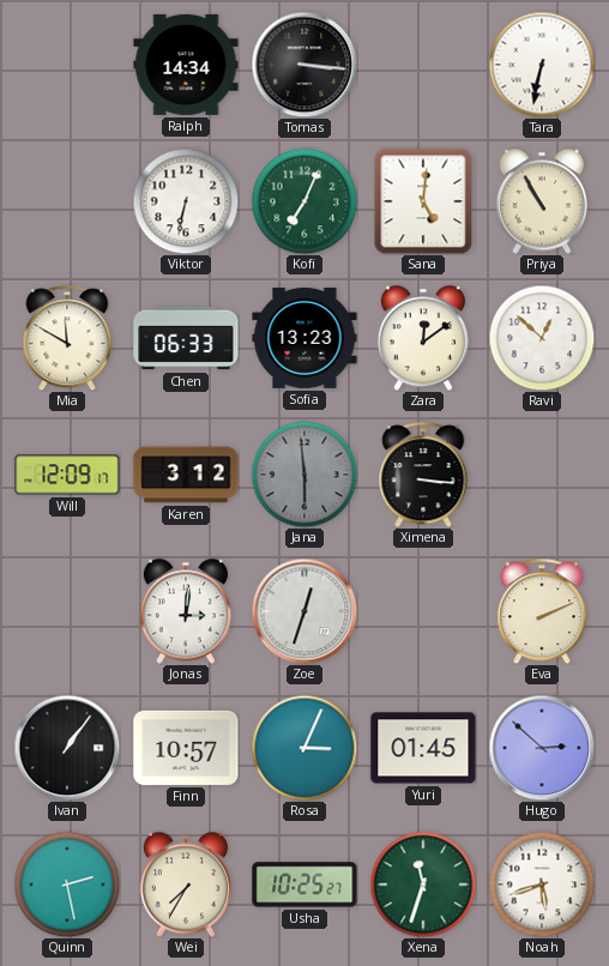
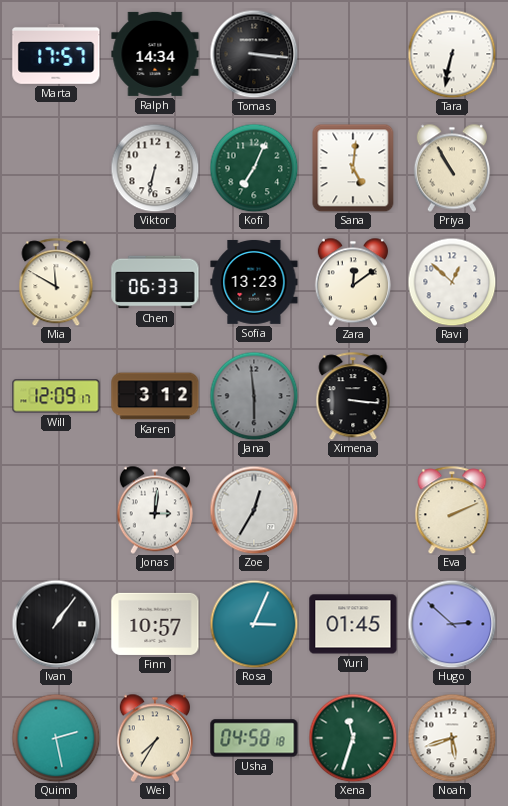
Marta: none -> 17:57
Zoe: 12:33 -> 12:35
Usha: 10:25 -> 04:58
